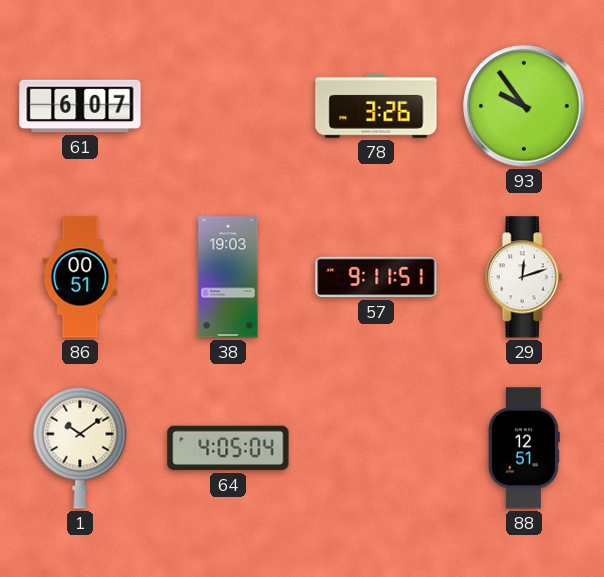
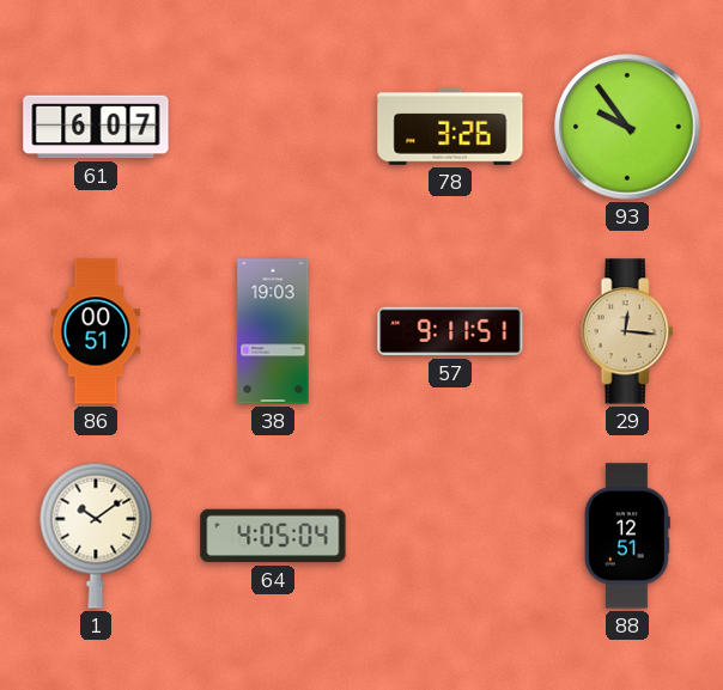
29: 12:12 -> 12:16
29 dial: white -> champagne
